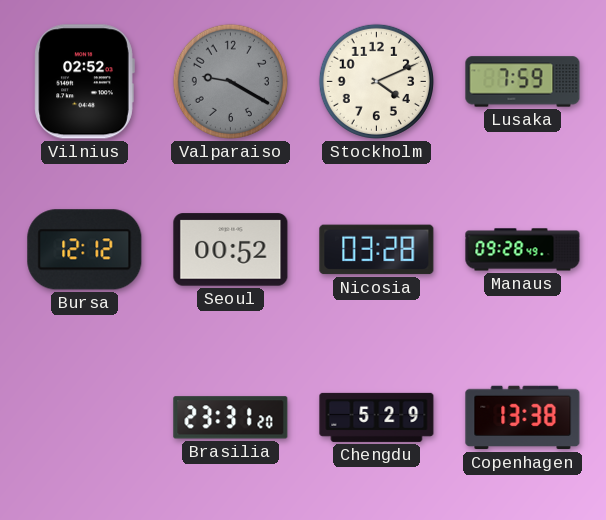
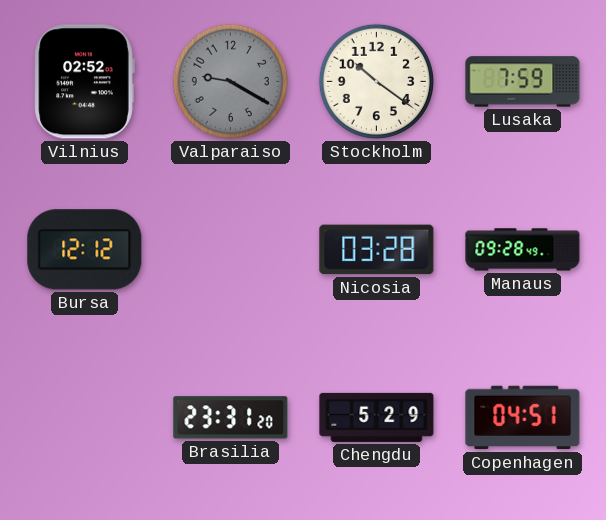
Stockholm: 4:11 -> 10:21
Seoul: 00:52 -> none
Copenhagen: 13:38 -> 04:51
